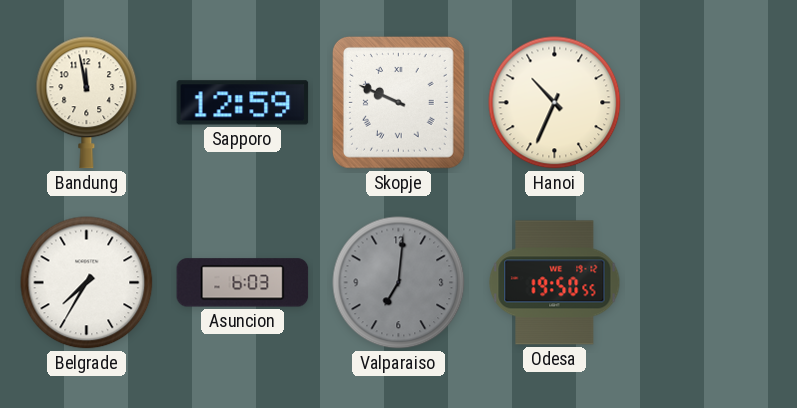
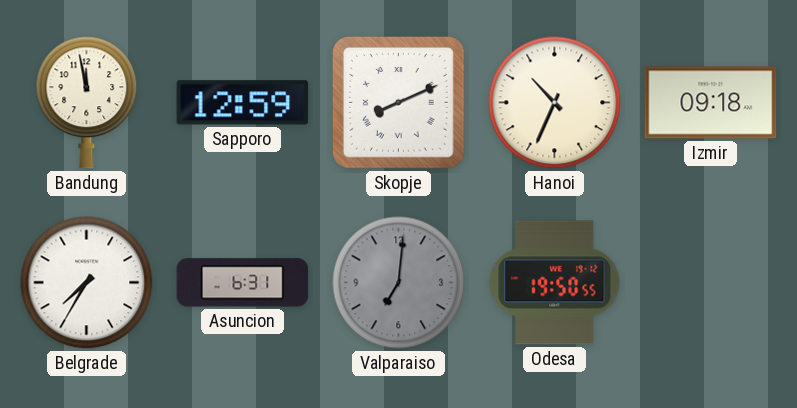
Skopje: 9:49 -> 8:11
Izmir: none -> 09:18
Asuncion: 6:03 -> 6:31
